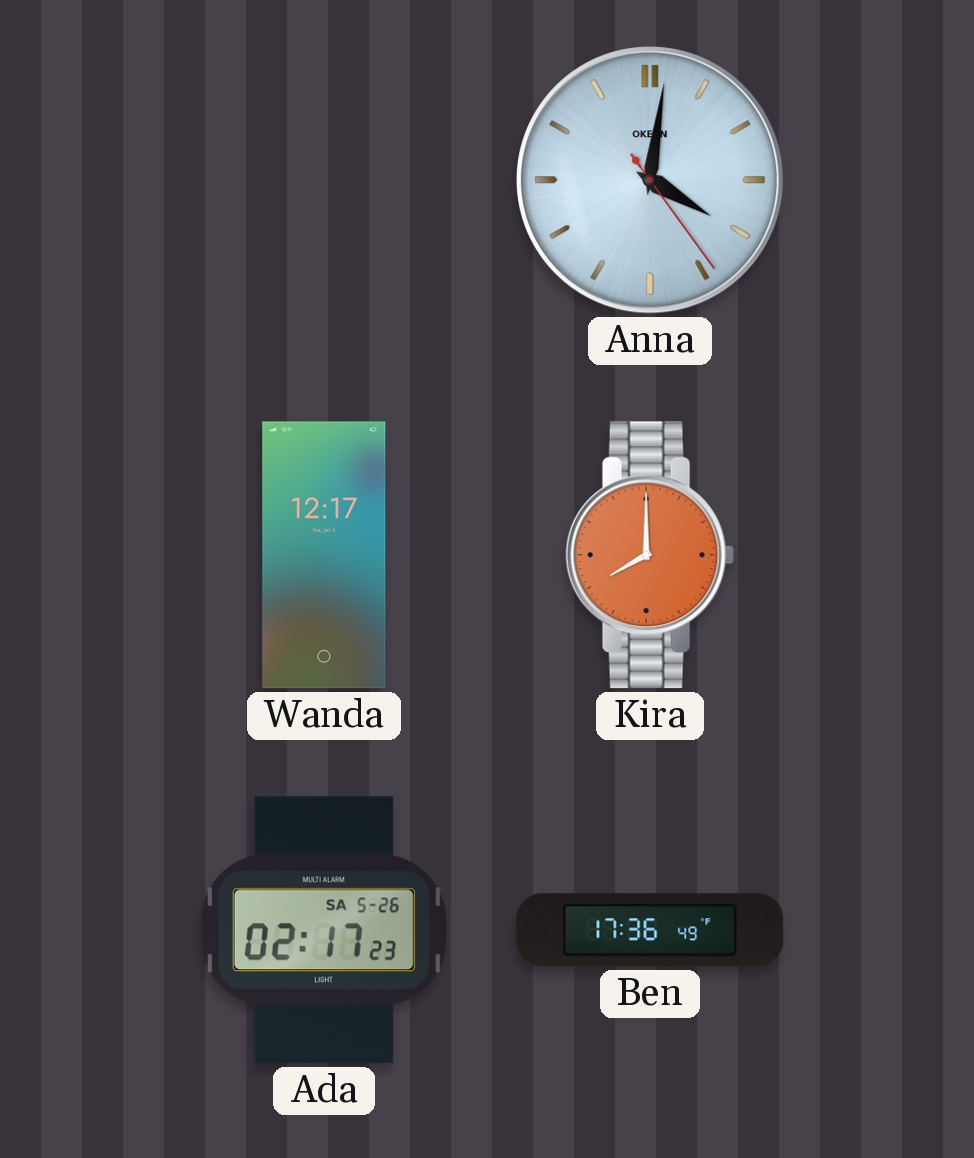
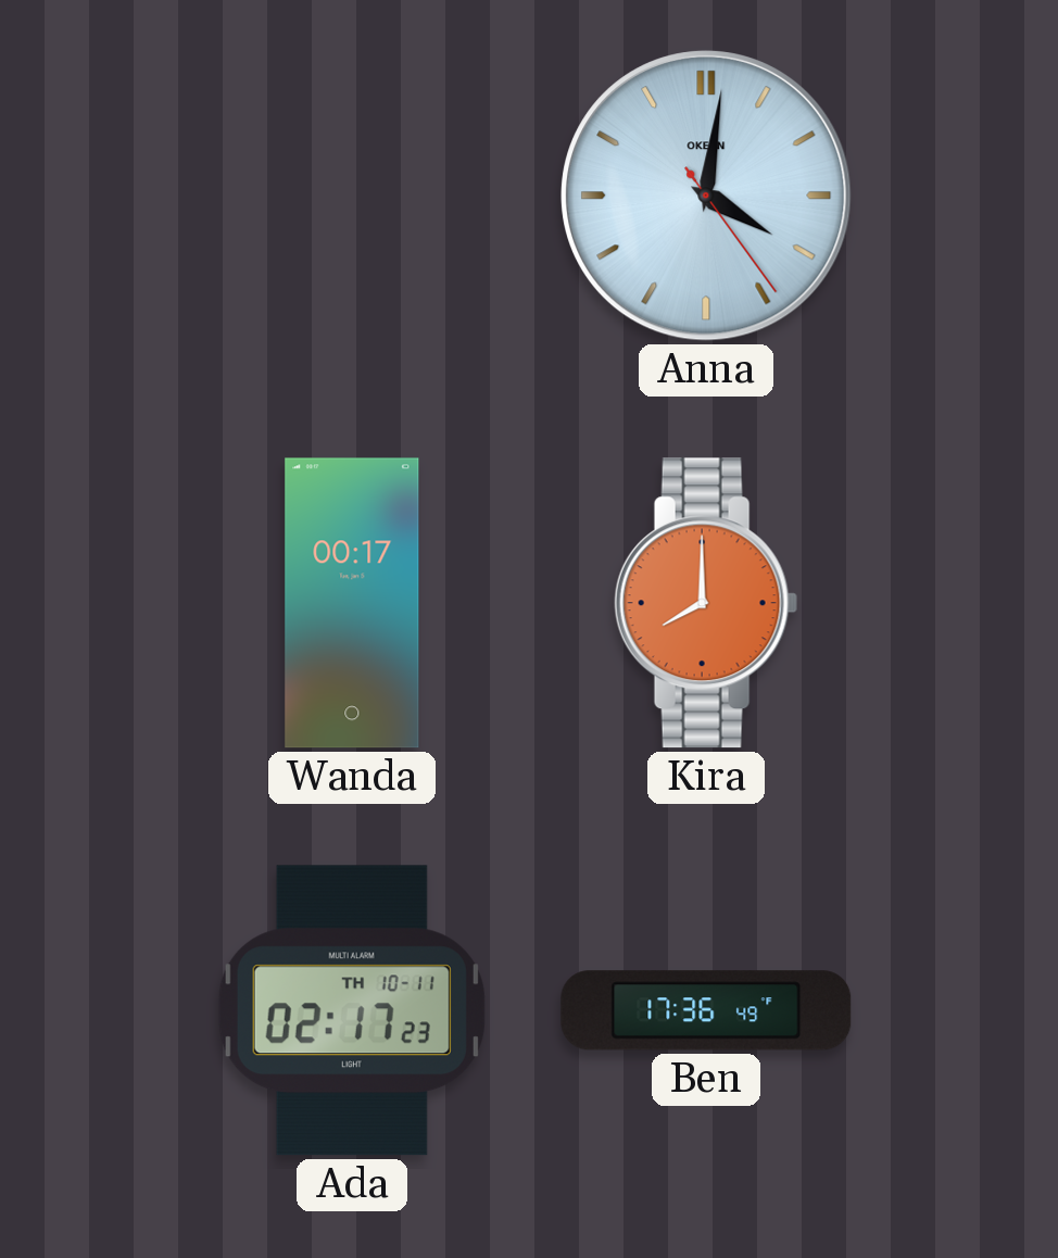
Wanda: 12:17 -> 00:17
Ada date: SA 5-26 -> TH 10-11
